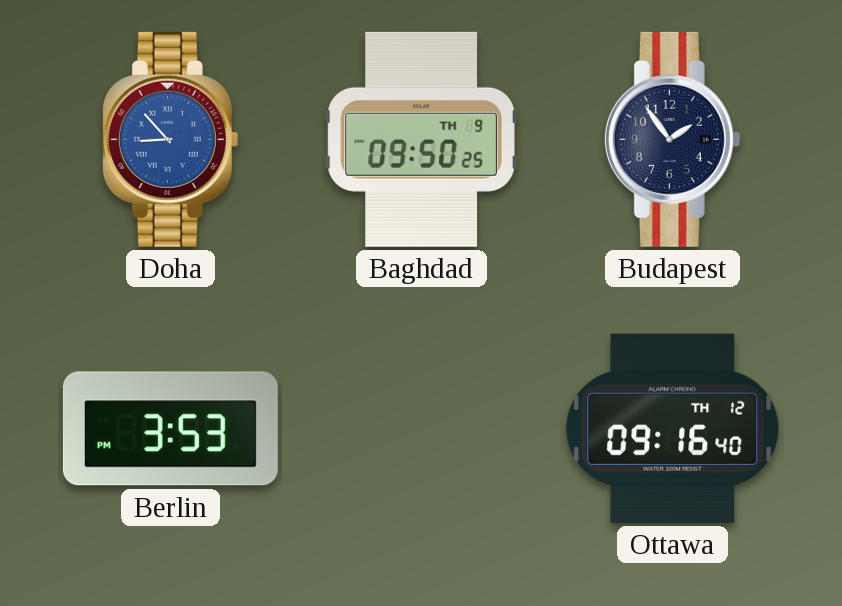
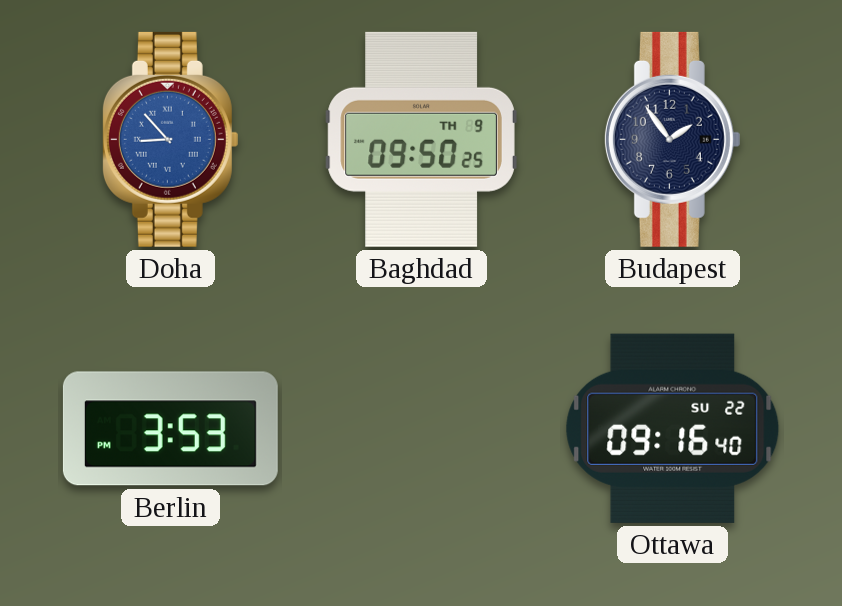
Ottawa date: TH 12 -> SU 22
